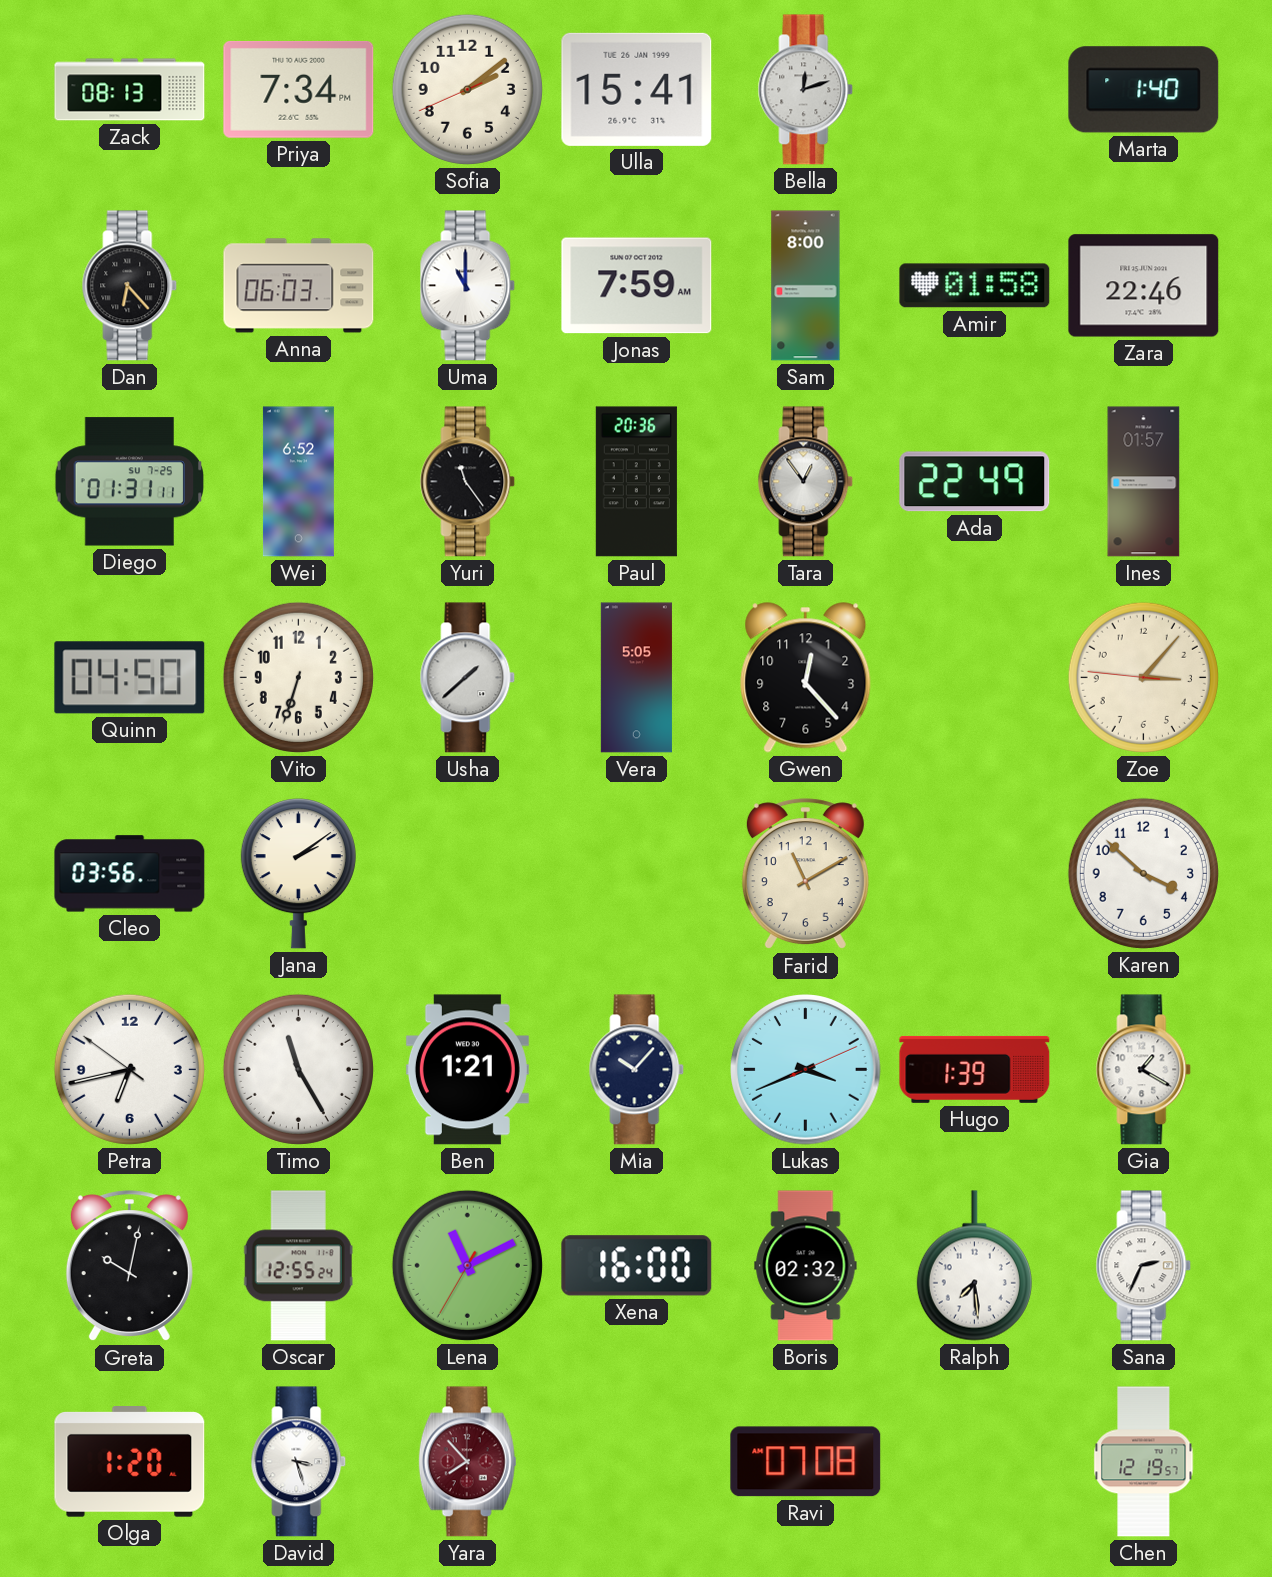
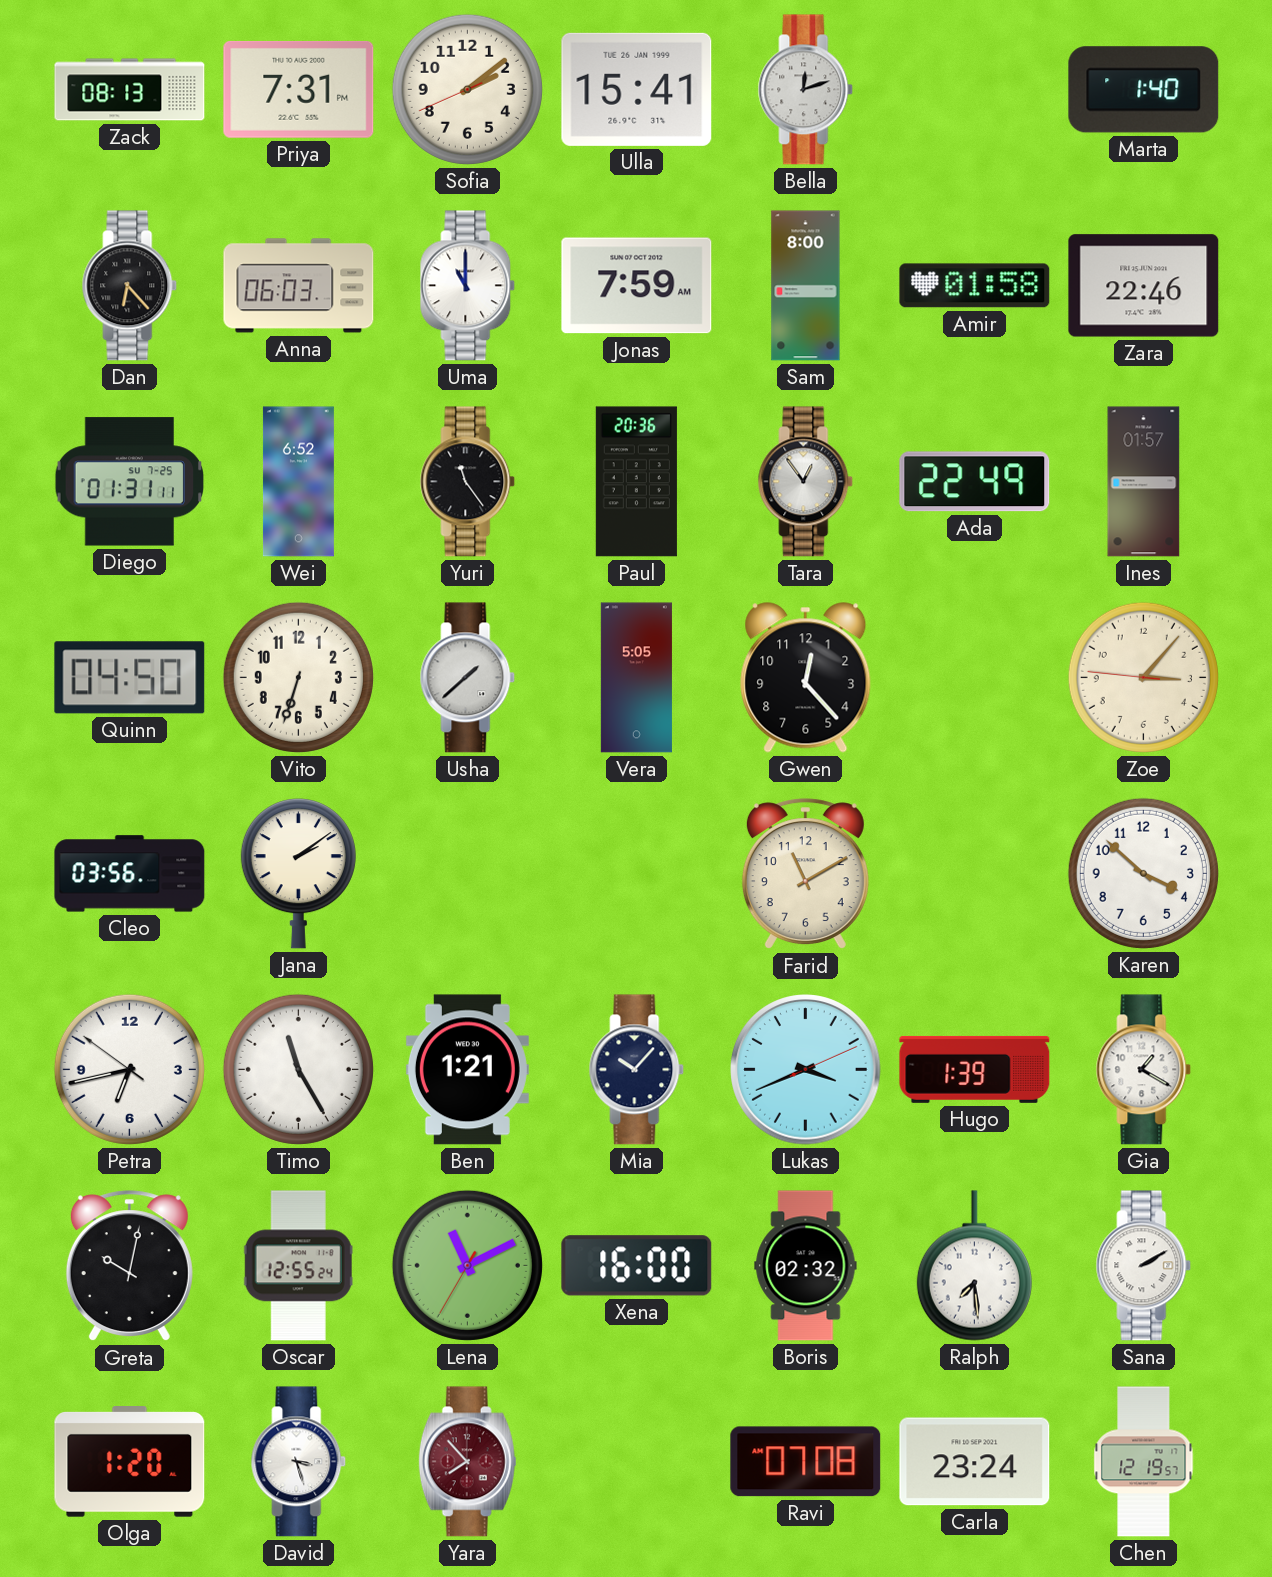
Priya: 7:34 -> 7:31
Sana: 2:34 -> 2:10
Carla: none -> 23:24
